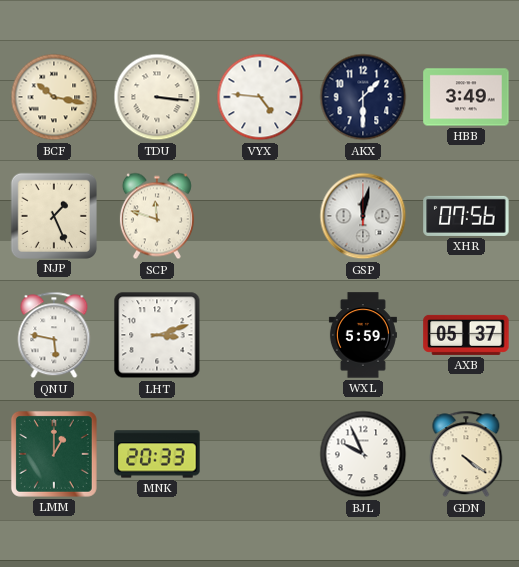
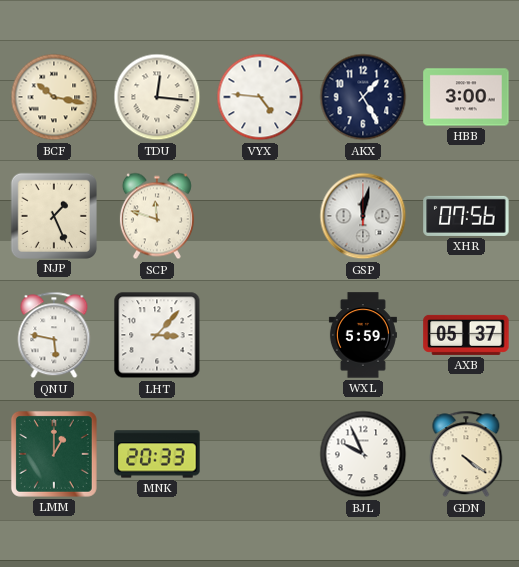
TDU: 3:16 -> 12:16
AKX: 1:30 -> 1:25
HBB: 3:49 -> 3:00
LHT: 3:12 -> 3:07
